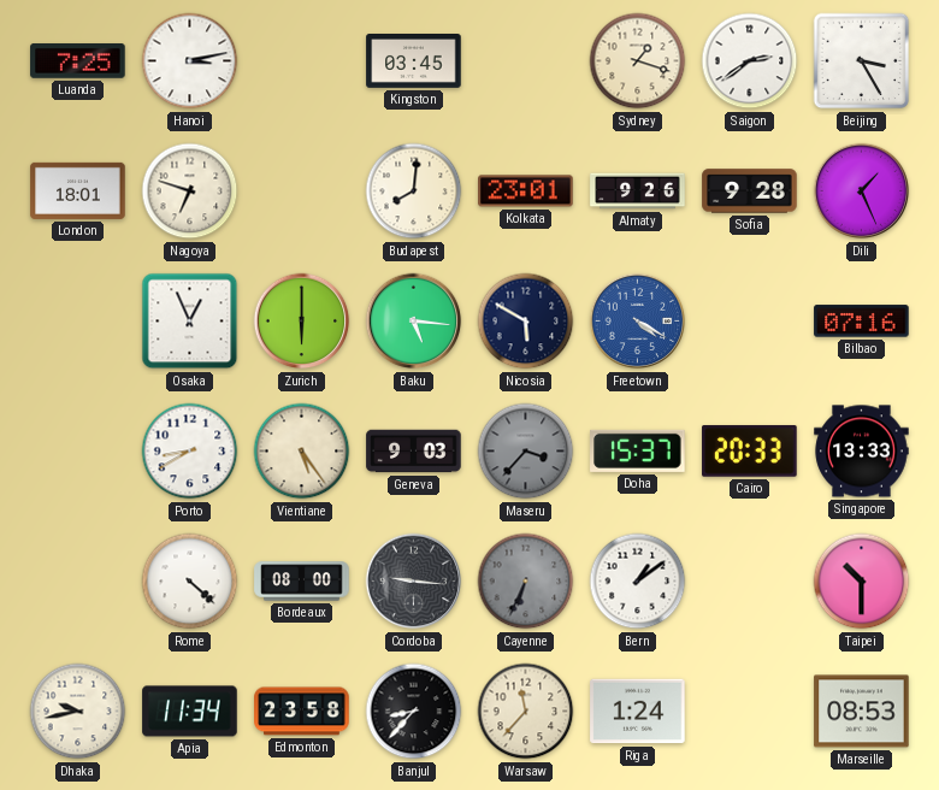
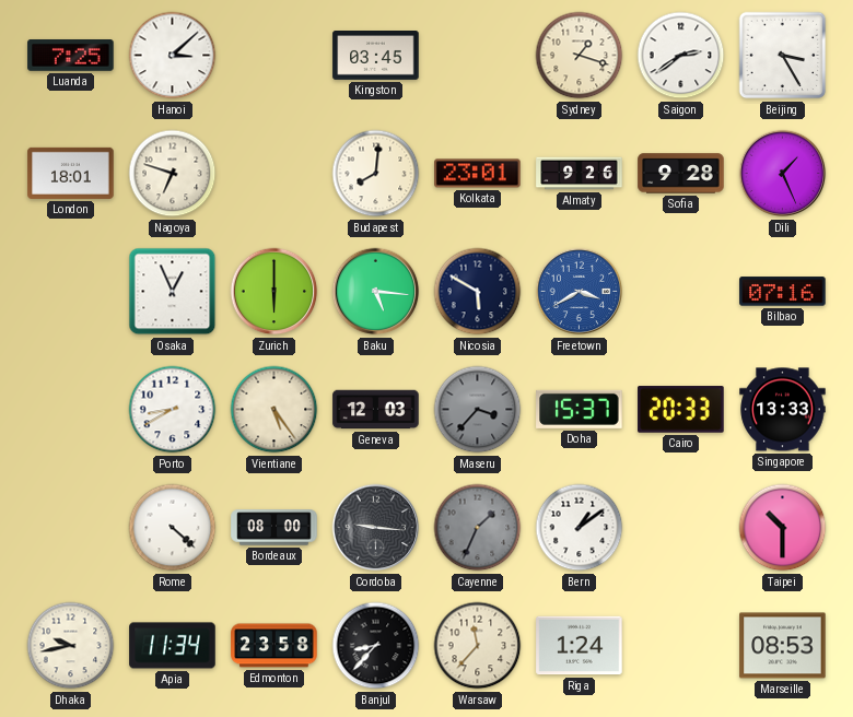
Hanoi: 3:13 -> 3:08
Freetown: 4:20 -> 3:40
Geneva: 9:03 -> 12:03
Cayenne: 6:34 -> 1:34
